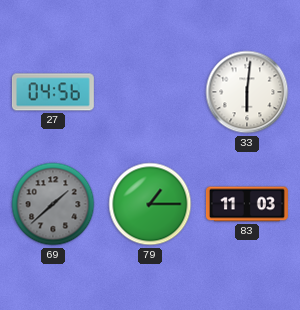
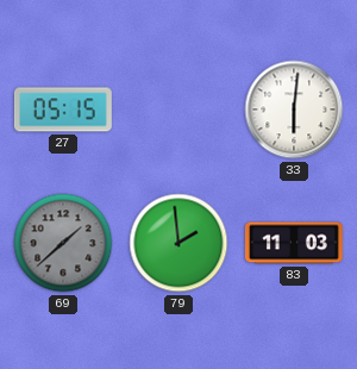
27: 04:56 -> 05:15
79: 1:15 -> 1:59
